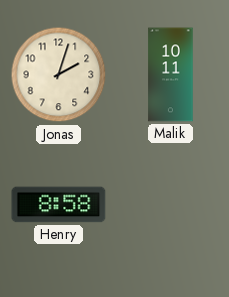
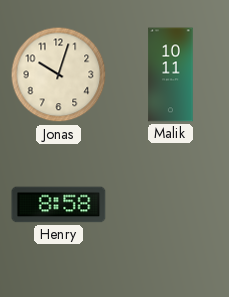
Jonas: 2:03 -> 10:03
